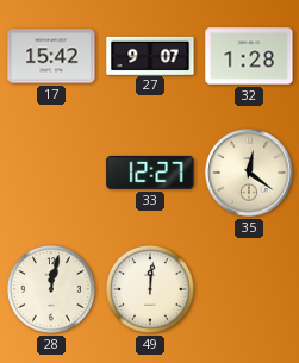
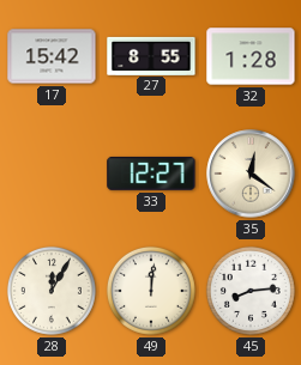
27: 9:07 -> 8:55
28: 12:02 -> 12:05
45: none -> 8:14
